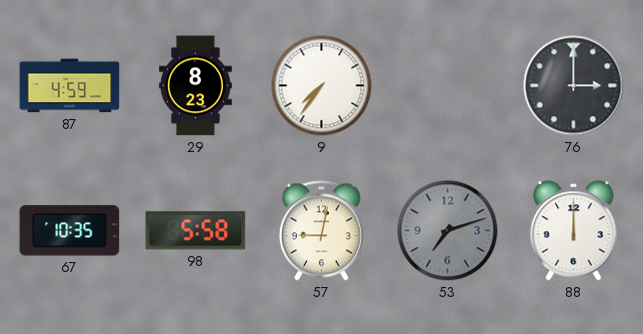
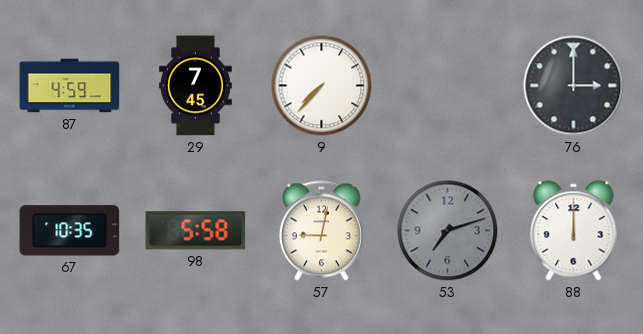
29: 8:23 -> 7:45
9: 7:36 -> 7:37
